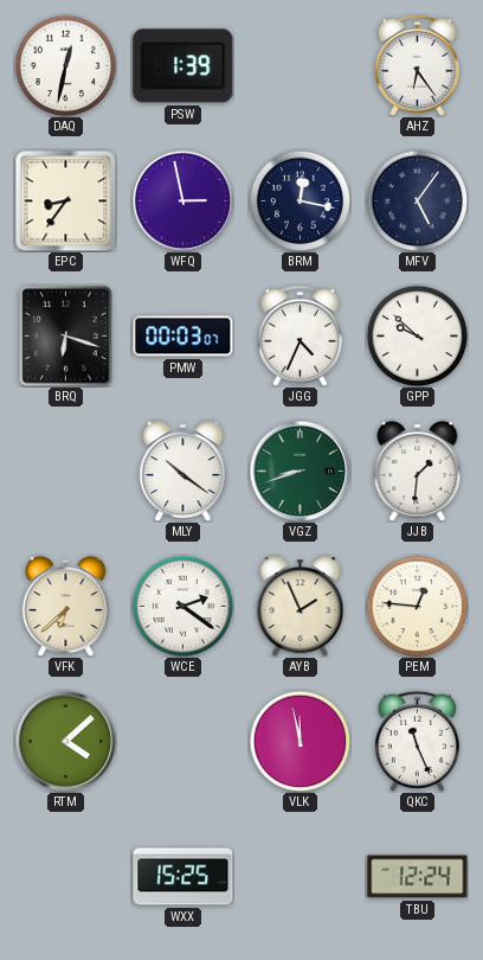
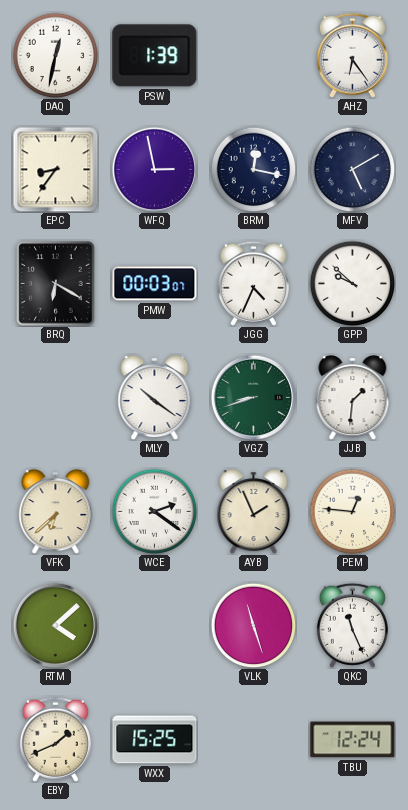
MFV: 5:06 -> 5:10
BRQ: 6:18 -> 6:20
VLK: 11:58 -> 11:27
EBY: none -> 1:41
